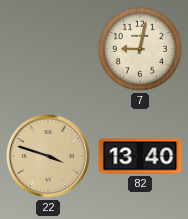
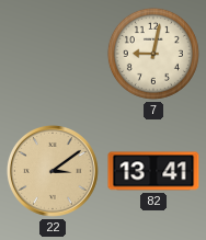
22: 3:48 -> 3:09
82: 13:40 -> 13:41
